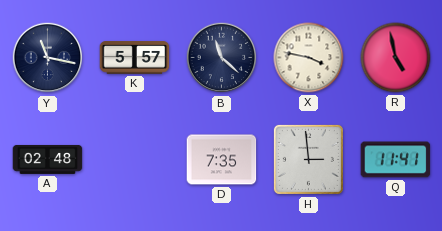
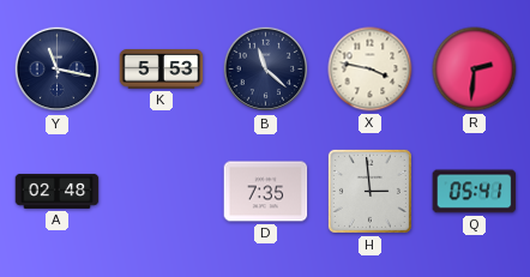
K: 5:57 -> 5:53
R: 4:58 -> 2:31
Q: 11:41 -> 05:41
